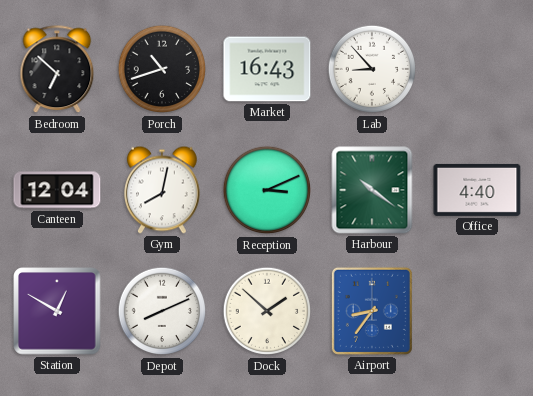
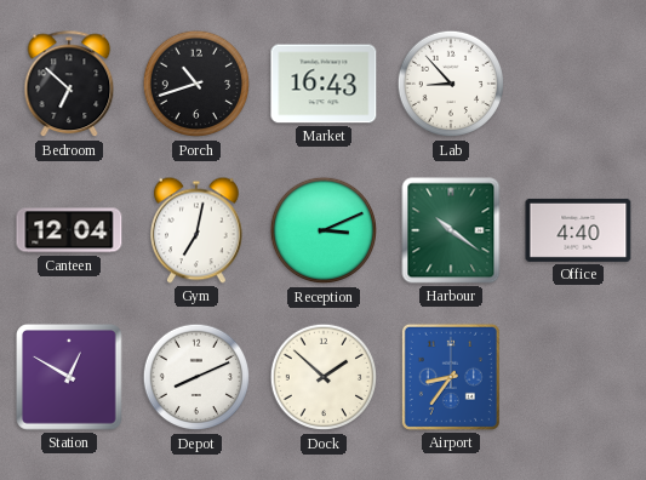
Gym: 8:02 -> 7:02
